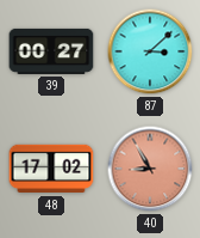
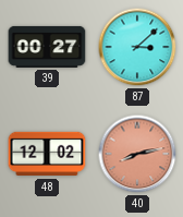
48: 17:02 -> 12:02
40: 8:55 -> 8:13
